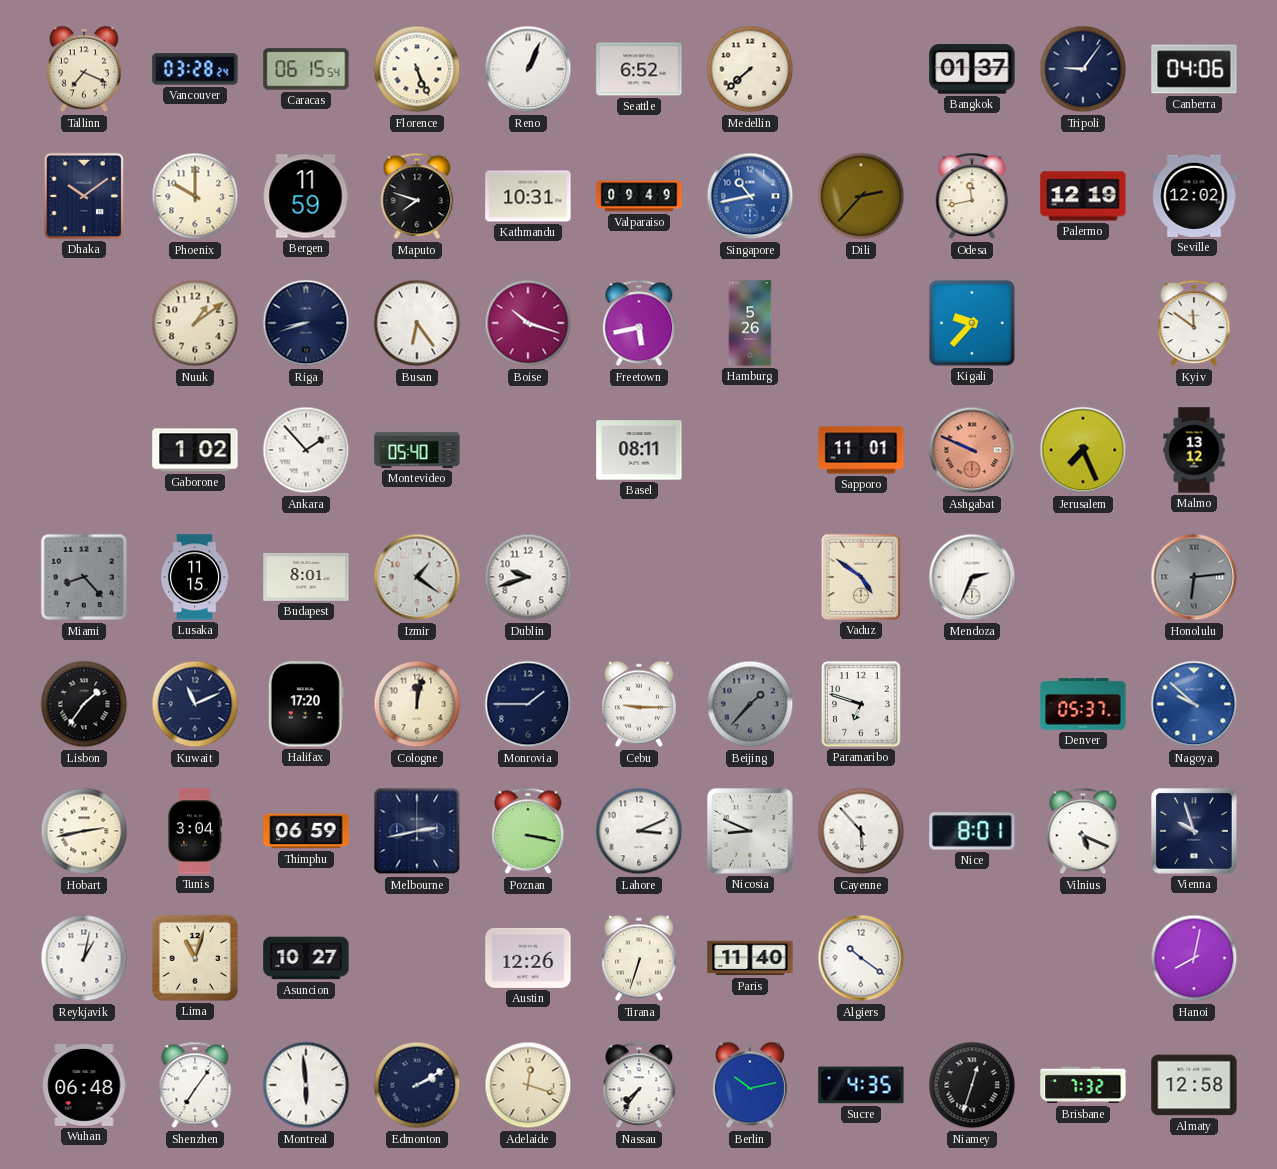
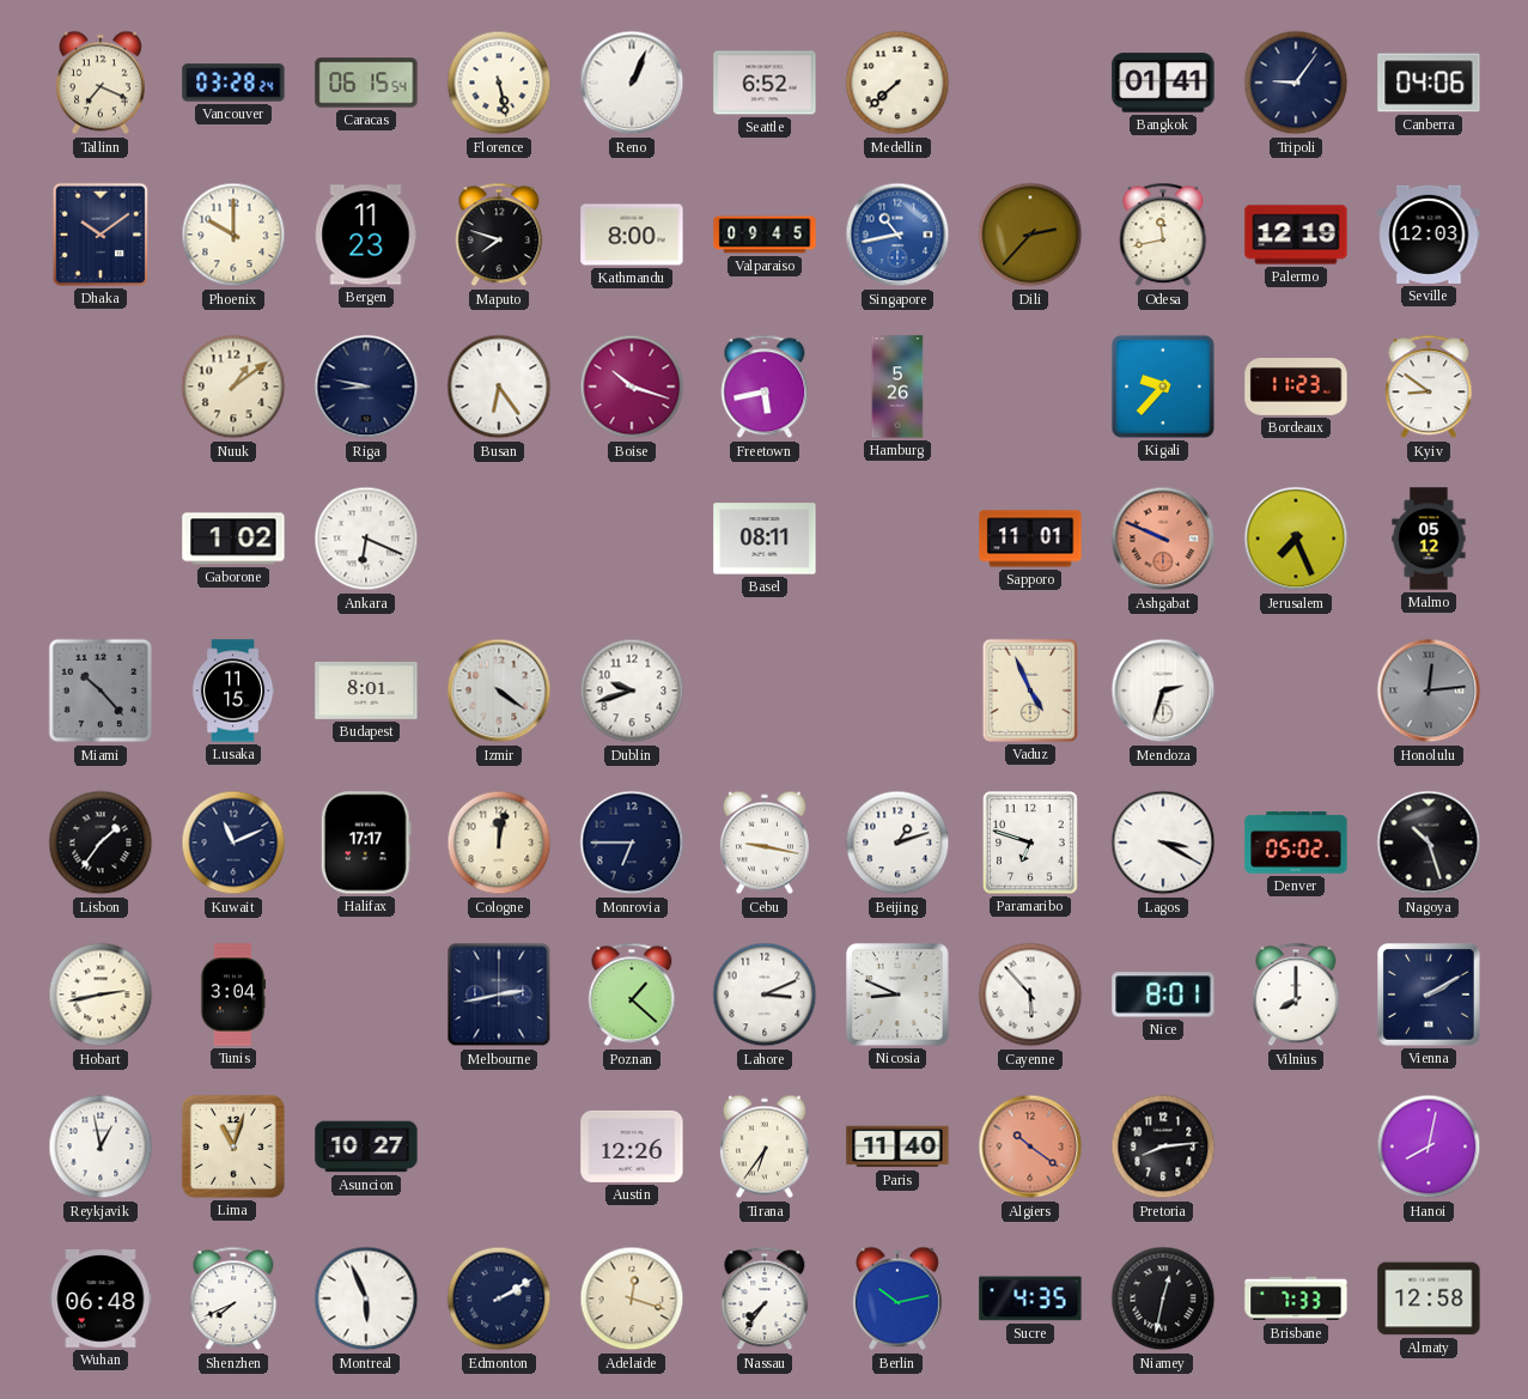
Florence: 5:26 -> 5:28
Bangkok: 01:37 -> 01:41
Bergen: 11:59 -> 11:23
Kathmandu: 10:31 -> 8:00
Valparaiso: 09:49 -> 09:45
Seville: 12:02 -> 12:03
Riga: 8:42 -> 8:47
Bordeaux: none -> 11:23
Kyiv: 11:51 -> 8:51
Ankara: 1:53 -> 6:19
Montevideo: 05:40 -> none
Malmo: 13:12 -> 05:12
Miami: 8:23 -> 10:23
Izmir: 1:21 -> 4:21
Vaduz: 4:51 -> 4:56
Mendoza: 2:34 -> 2:33
Honolulu: 6:14 -> 12:14
Halifax: 17:20 -> 17:17
Monrovia: 1:45 -> 6:45
Cebu: 9:15 -> 9:17
Beijing: 1:37 -> 1:12
Beijing dial: grey -> white
Lagos: none -> 3:20
Denver: 05:37 -> 05:02
Nagoya: 9:52 -> 10:27
Nagoya dial: blue -> black
Thimphu: 06:59 -> none
Poznan: 3:17 -> 1:22
Vilnius: 5:19 -> 8:00
Vienna: 9:57 -> 2:10
Reykjavik: 1:02 -> 12:58
Tirana: 6:33 -> 6:36
Algiers dial: white -> salmon
Pretoria: none -> 8:14
Shenzhen: 7:06 -> 7:41
Montreal: 5:59 -> 5:56
Niamey: 12:33 -> 12:32
Brisbane: 7:32 -> 7:33
